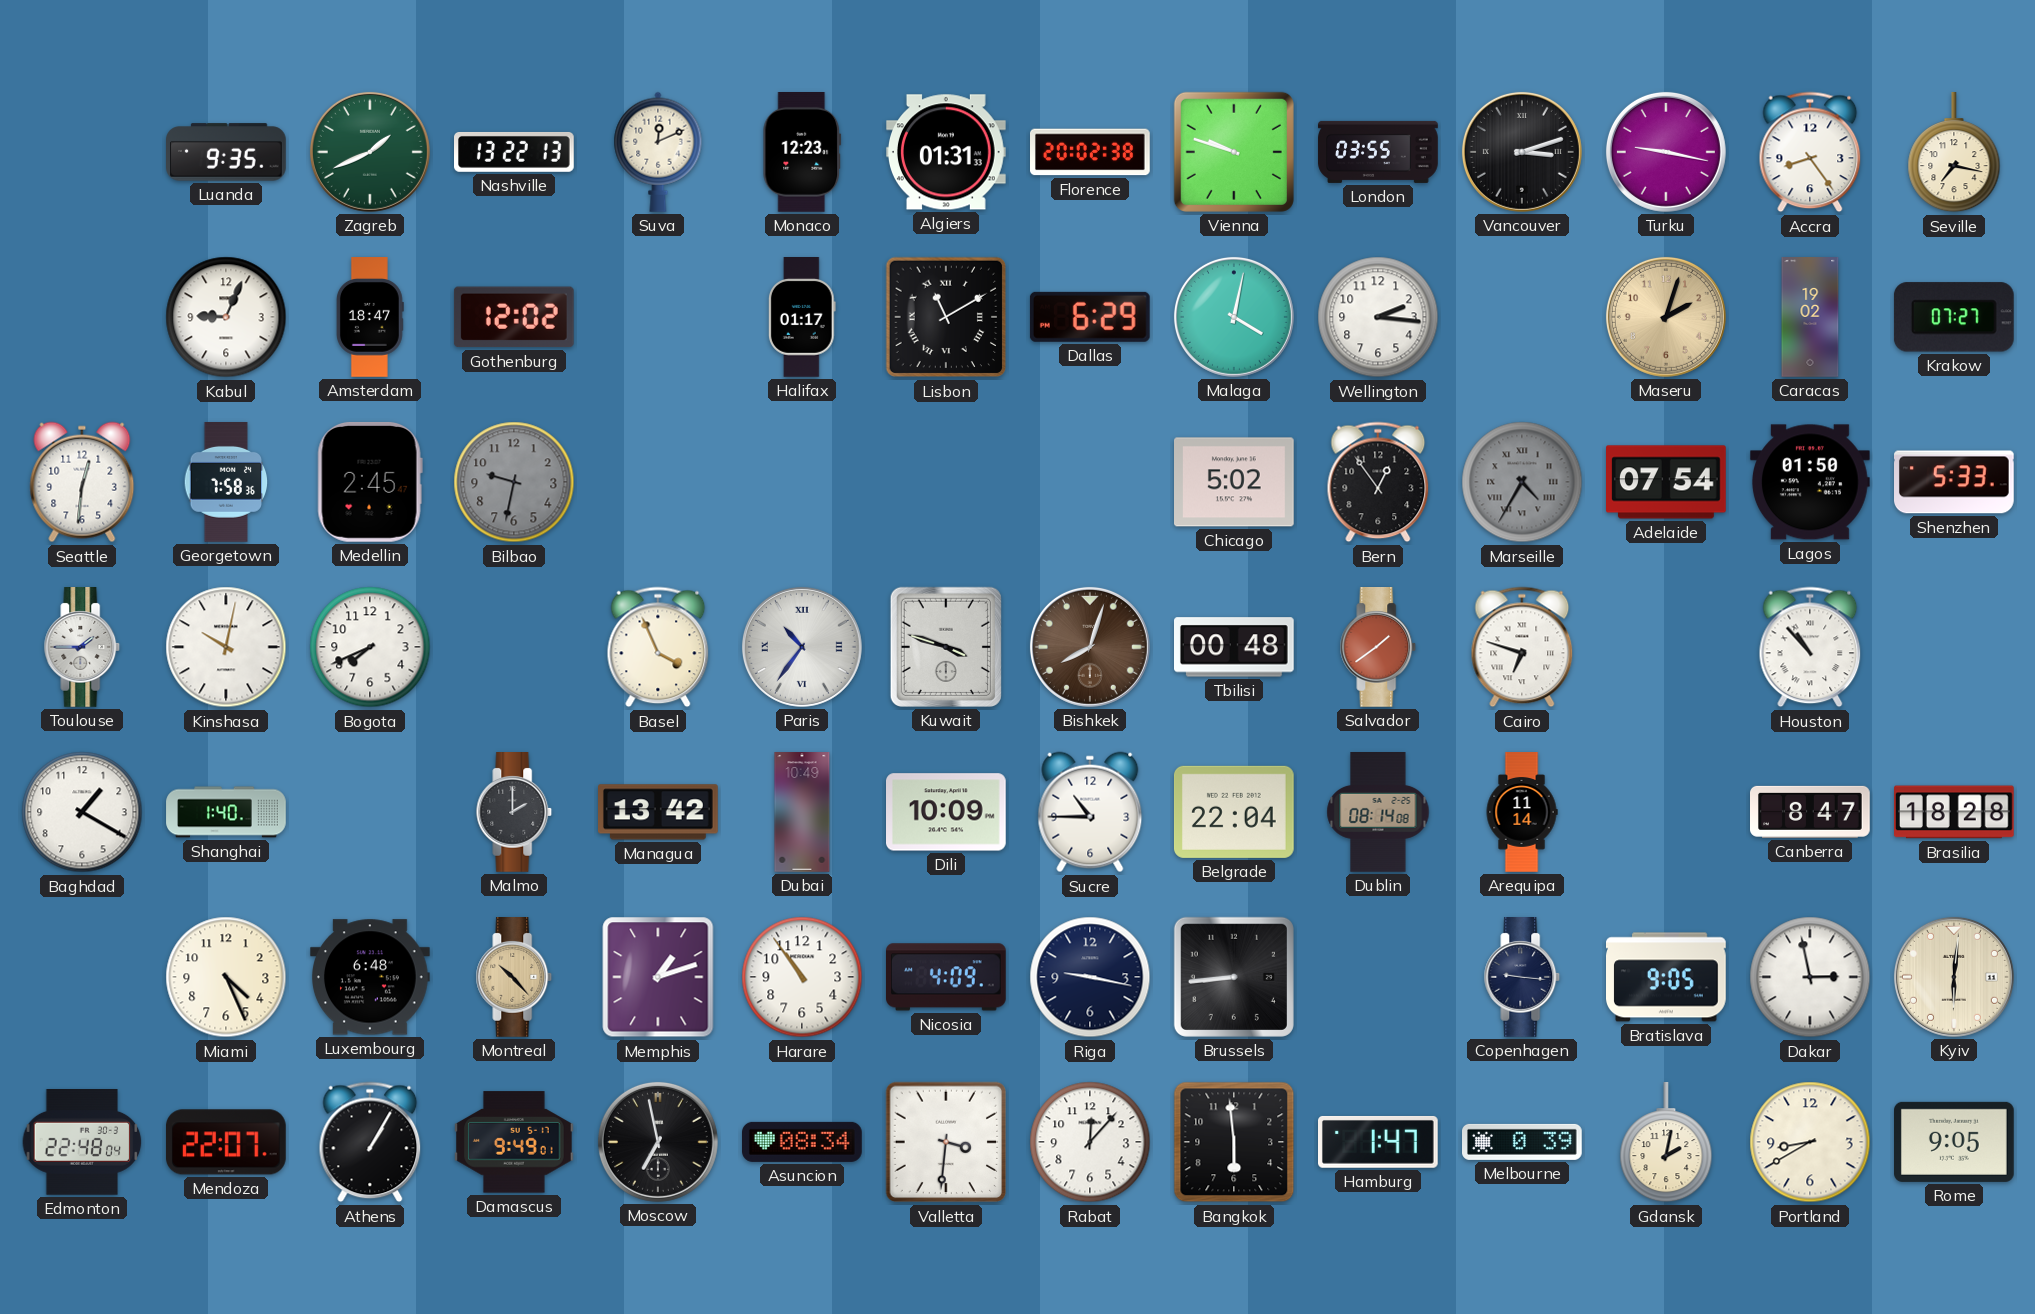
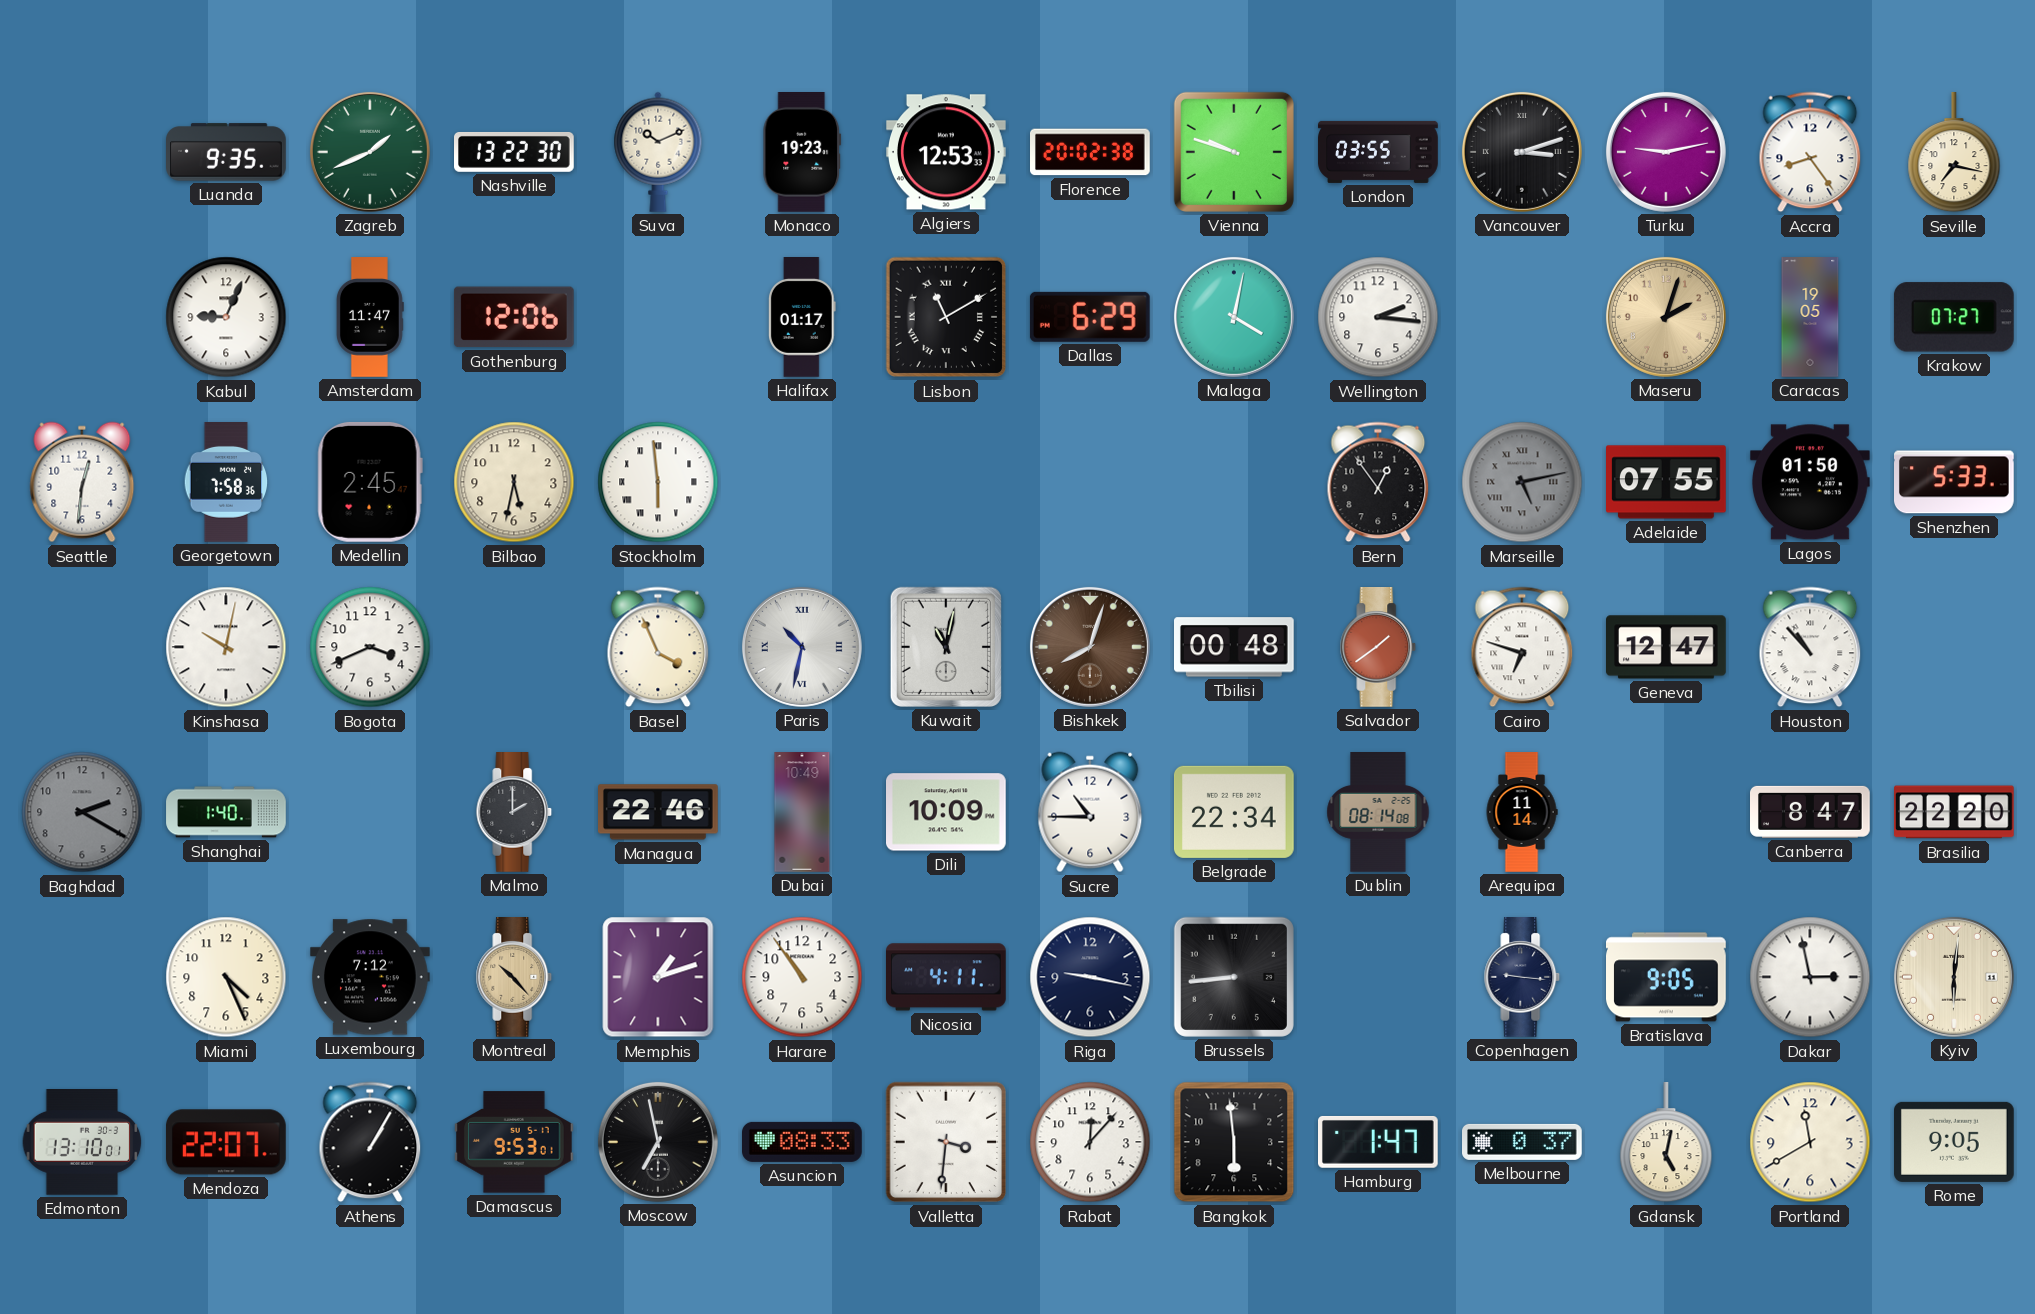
Nashville: 13:22:13 -> 13:22:30
Suva: 12:11 -> 10:11
Monaco: 12:23 -> 19:23
Algiers: 01:31 -> 12:53
Turku: 9:17 -> 9:13
Amsterdam: 18:47 -> 11:47
Gothenburg: 12:02 -> 12:06
Caracas: 19:02 -> 19:05
Bilbao: 9:32 -> 5:32
Bilbao dial: grey -> cream
Stockholm: none -> 5:59
Chicago: 5:02 -> none
Marseille: 4:35 -> 5:13
Adelaide: 07:54 -> 07:55
Toulouse: 1:45 -> none
Bogota: 7:41 -> 3:41
Paris: 10:36 -> 10:32
Kuwait: 3:48 -> 11:02
Geneva: none -> 12:47
Baghdad: 1:20 -> 2:20
Baghdad dial: white -> grey
Managua: 13:42 -> 22:46
Belgrade: 22:04 -> 22:34
Brasilia: 18:28 -> 22:20
Luxembourg: 6:48 -> 7:12
Nicosia: 4:09 -> 4:11
Edmonton: 22:48 -> 13:10
Damascus: 9:49 -> 9:53
Asuncion: 08:34 -> 08:33
Melbourne: 0:39 -> 0:37
Gdansk: 2:02 -> 5:02
Portland: 8:40 -> 11:40
